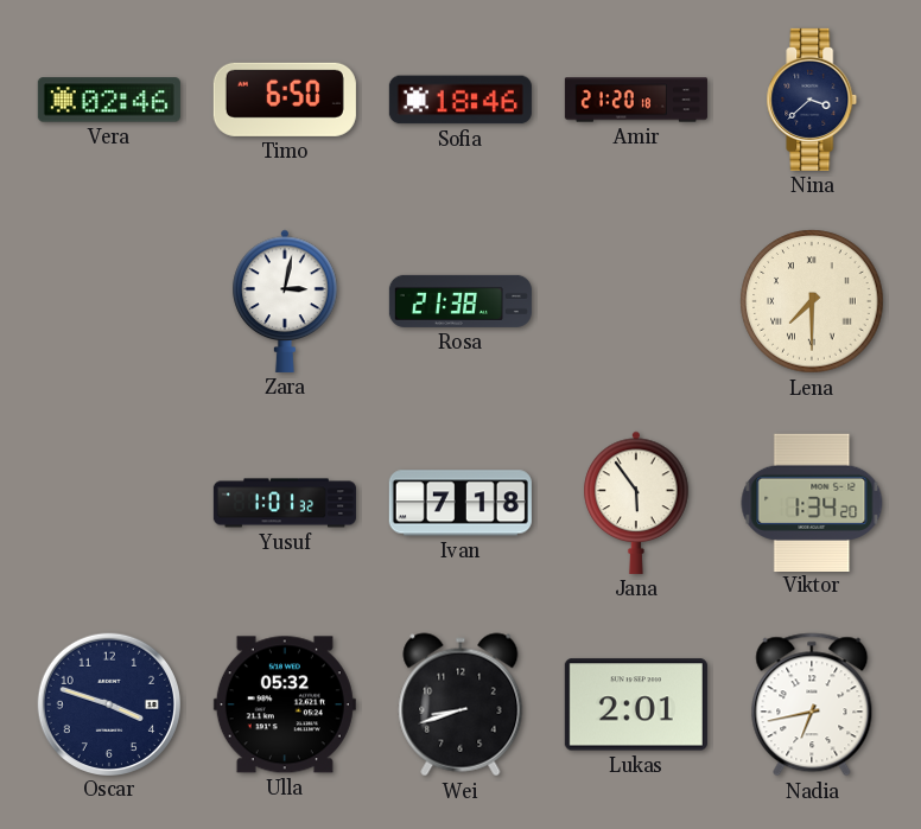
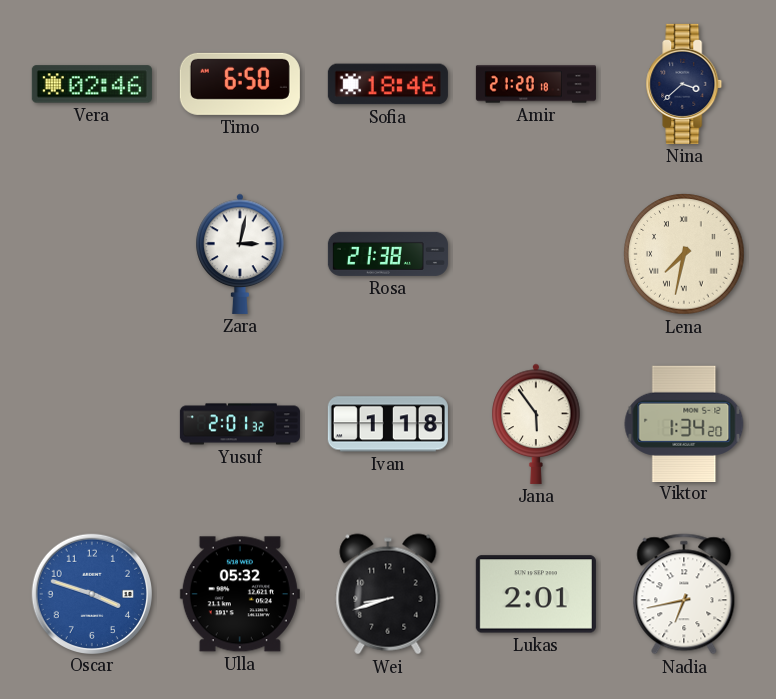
Lena: 7:30 -> 7:32
Yusuf: 1:01 -> 2:01
Ivan: 7:18 -> 1:18
Oscar dial: navy -> blue
